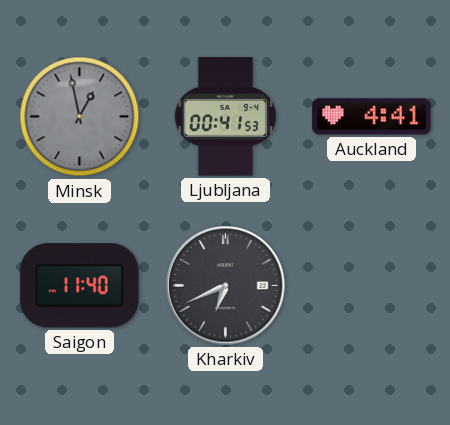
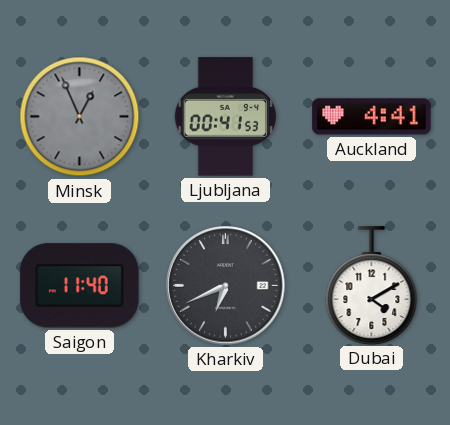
Minsk: 12:58 -> 12:56
Dubai: none -> 4:10
